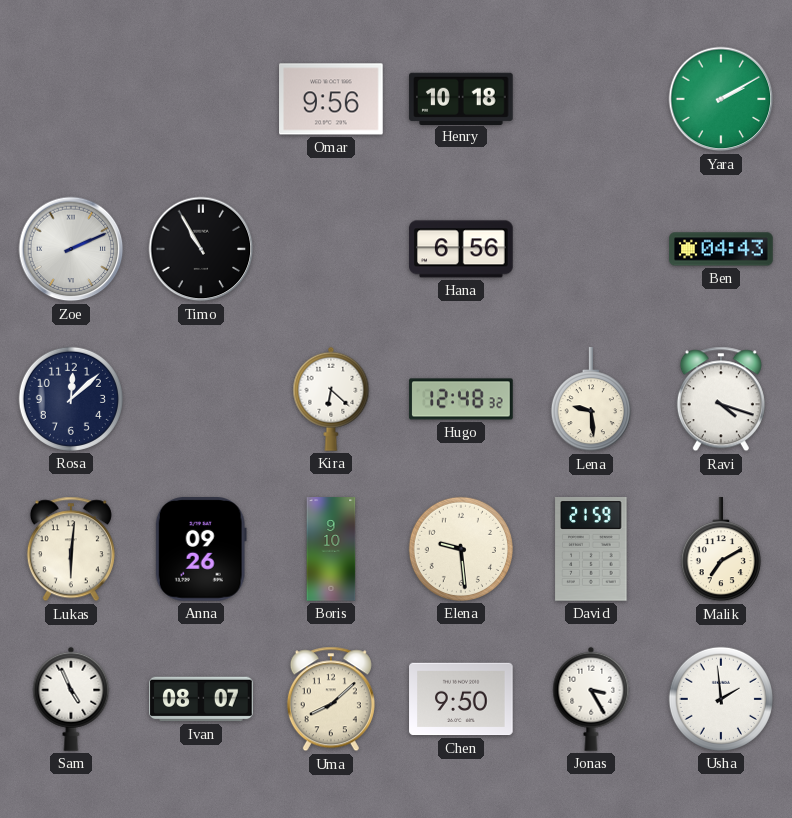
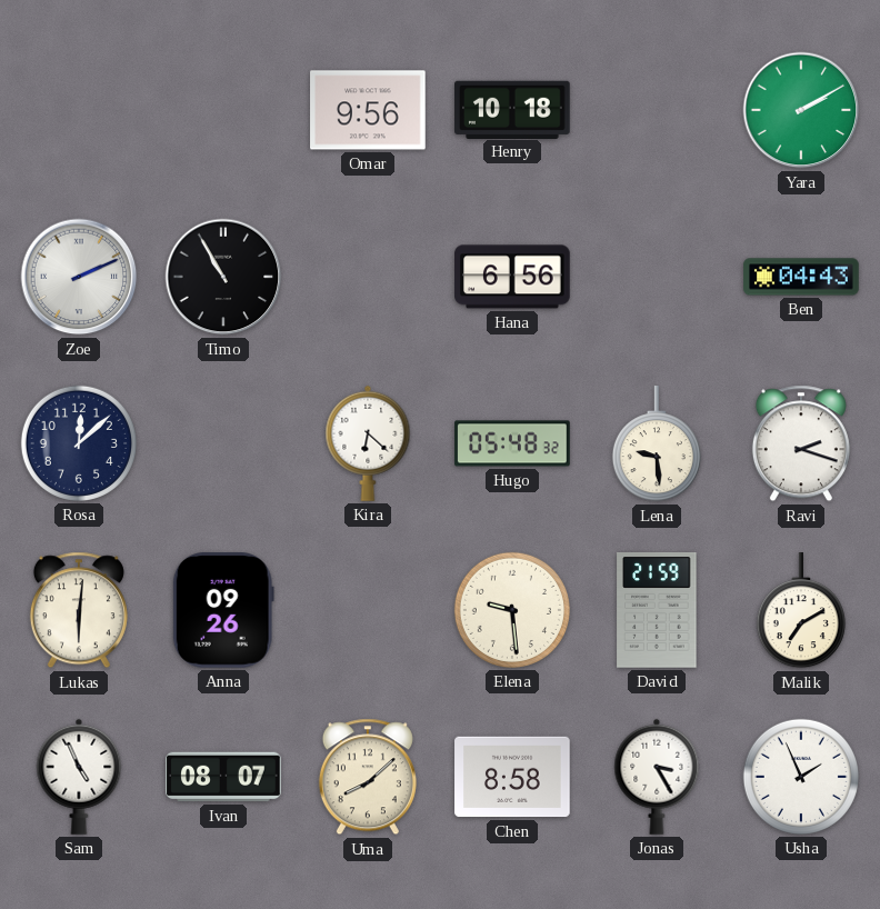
Hugo: 12:48 -> 05:48
Ravi: 4:18 -> 2:18
Boris: 9:10 -> none
Chen: 9:50 -> 8:58
Usha: 1:59 -> 1:56
